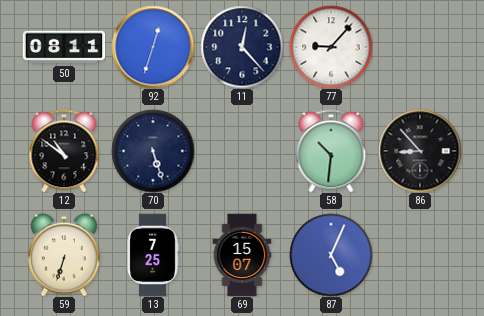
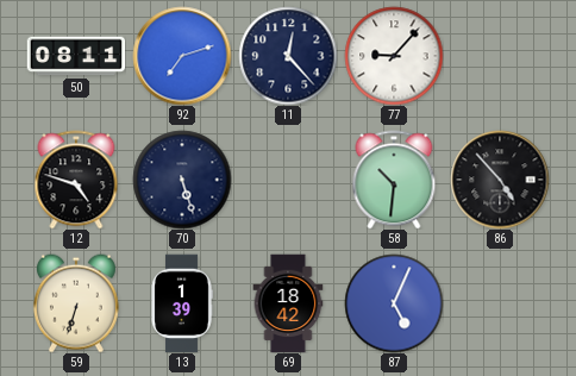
92: 12:33 -> 7:12
12: 10:51 -> 4:48
86: 8:53 -> 4:53
13: 7:25 -> 1:39
69: 15:07 -> 18:42
